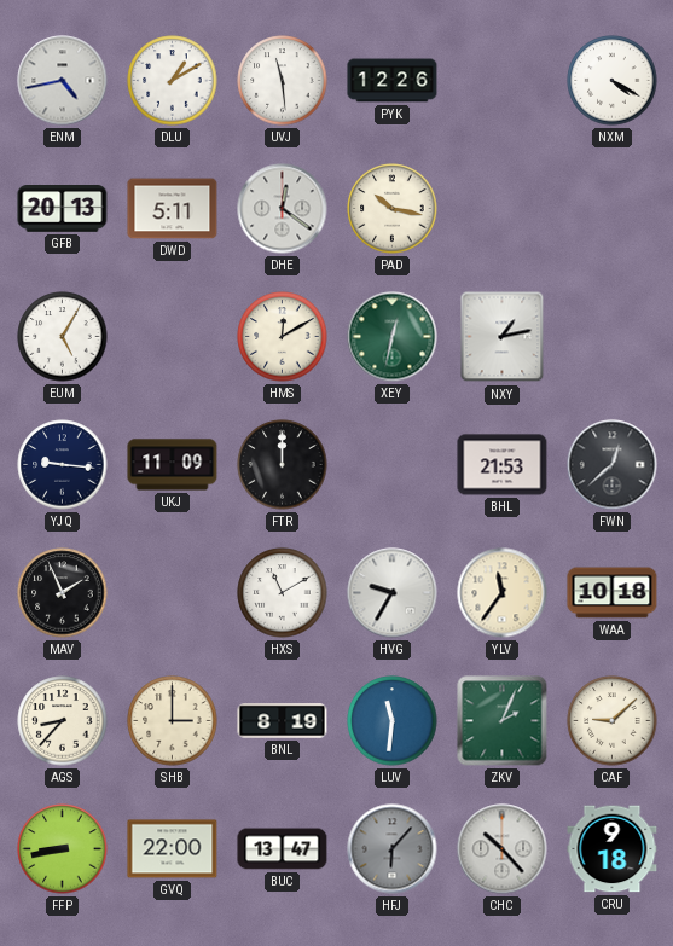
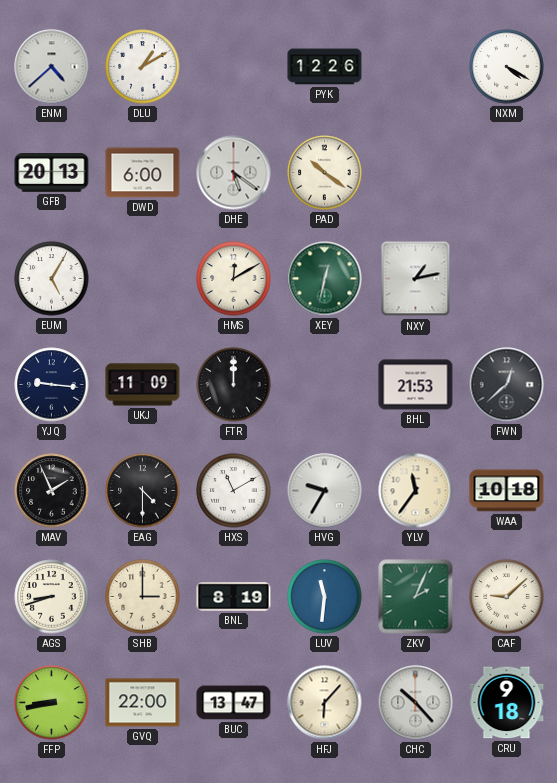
ENM: 4:43 -> 4:38
UVJ: 11:29 -> none
DWD: 5:11 -> 6:00
DHE: 12:21 -> 5:21
PAD: 10:17 -> 10:21
EAG: none -> 4:30
AGS: 8:37 -> 8:42
HFJ dial: grey -> cream
